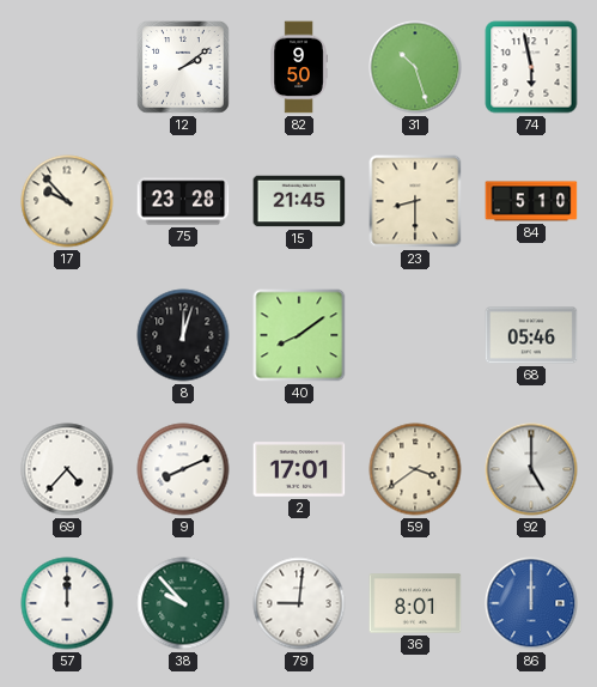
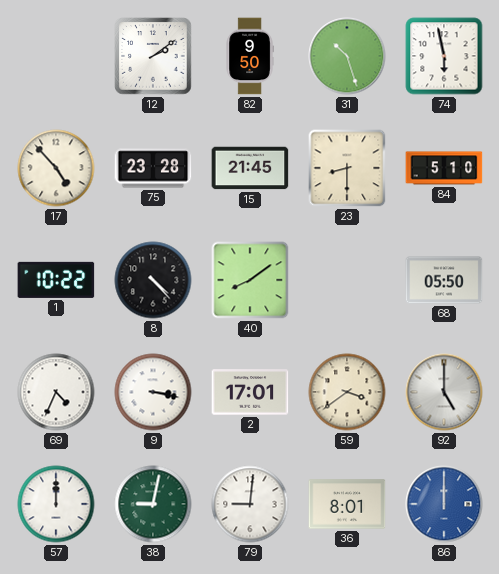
17: 9:53 -> 4:53
1: none -> 10:22
8: 12:03 -> 4:23
68: 05:46 -> 05:50
69: 4:37 -> 4:34
9: 8:11 -> 3:17
38: 9:53 -> 9:02
